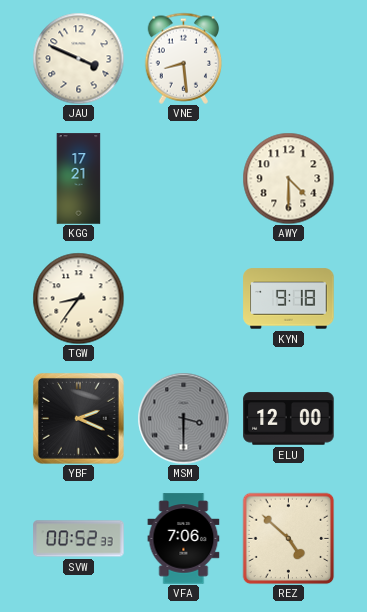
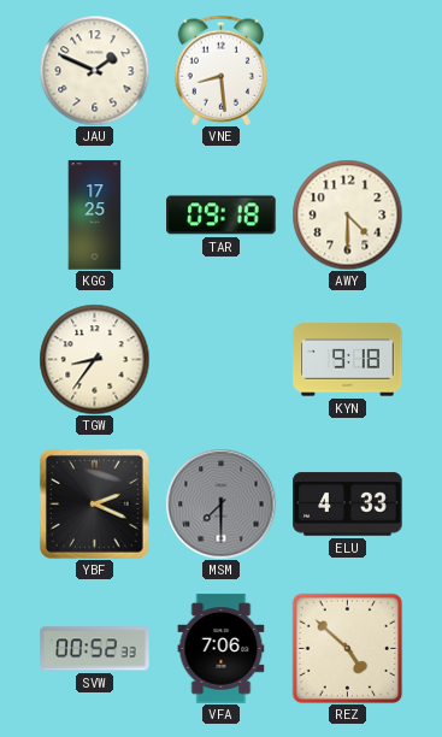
JAU: 3:49 -> 1:49
KGG: 17:21 -> 17:25
TAR: none -> 09:18
MSM: 3:30 -> 7:30
ELU: 12:00 -> 4:33
